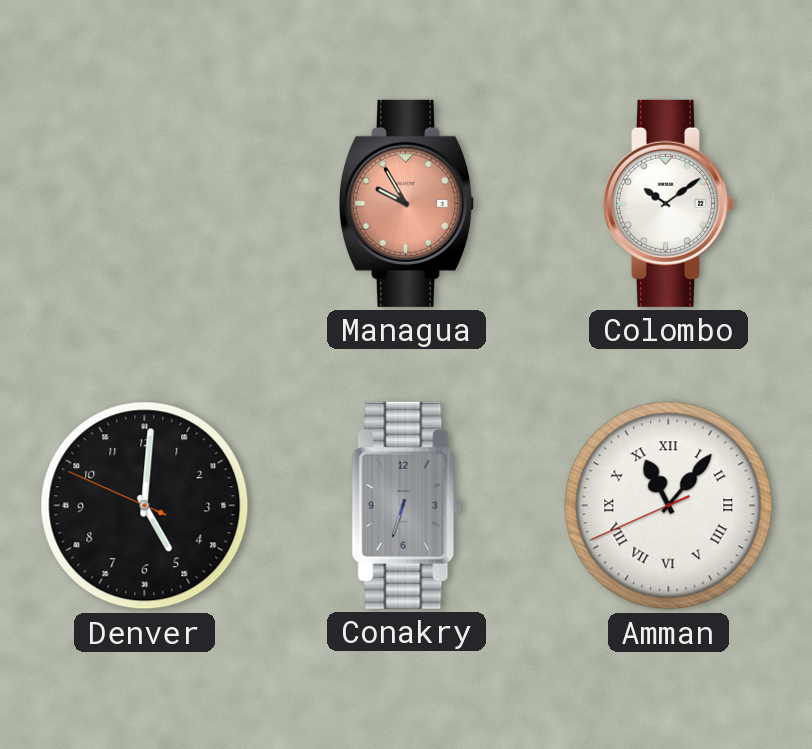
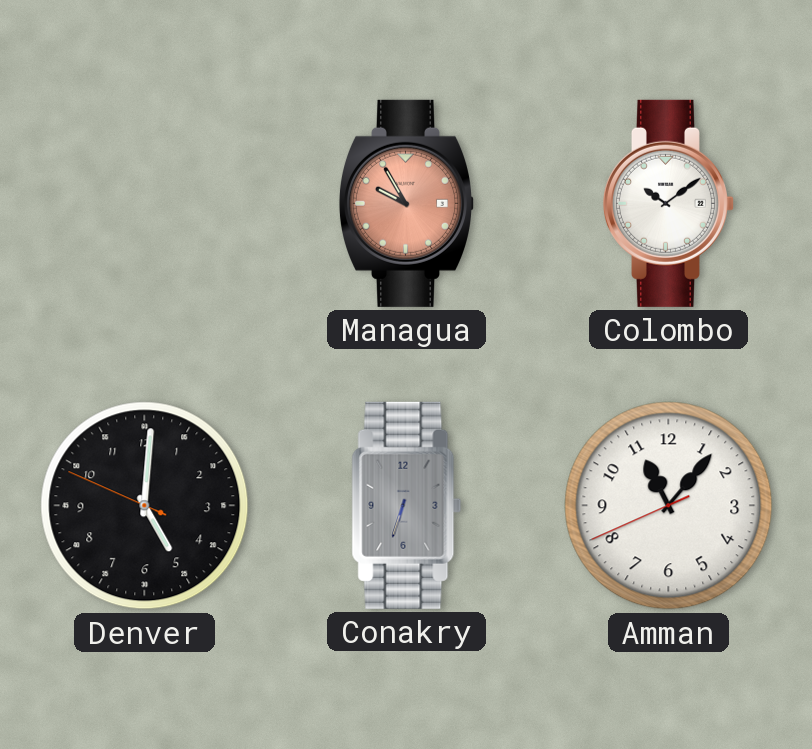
Amman numerals: Roman -> Arabic
